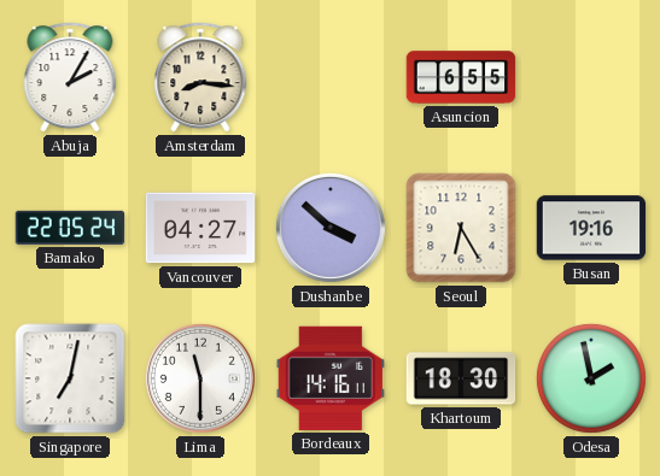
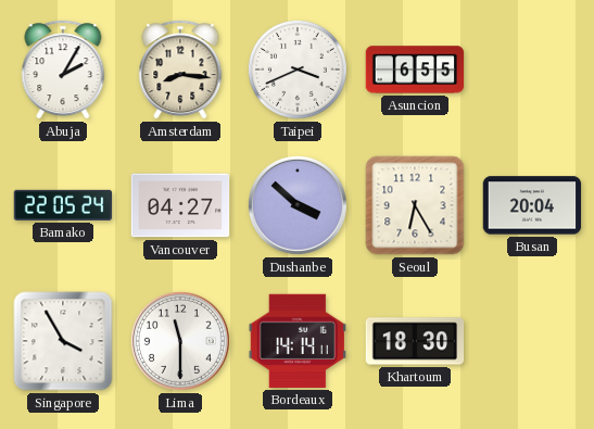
Taipei: none -> 3:41
Busan: 19:16 -> 20:04
Singapore: 7:02 -> 3:55
Bordeaux: 14:16 -> 14:14
Odesa: 1:58 -> none
